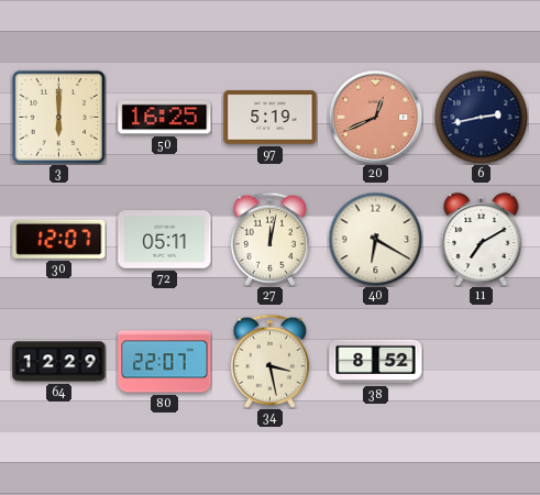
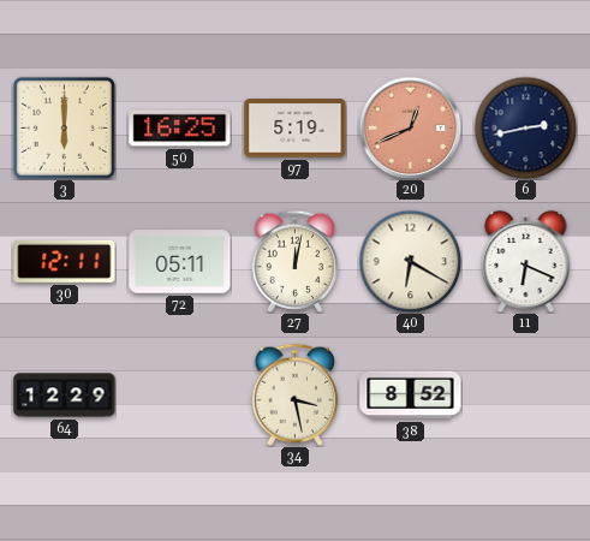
30: 12:07 -> 12:11
11: 7:10 -> 6:19
80: 22:07 -> none
